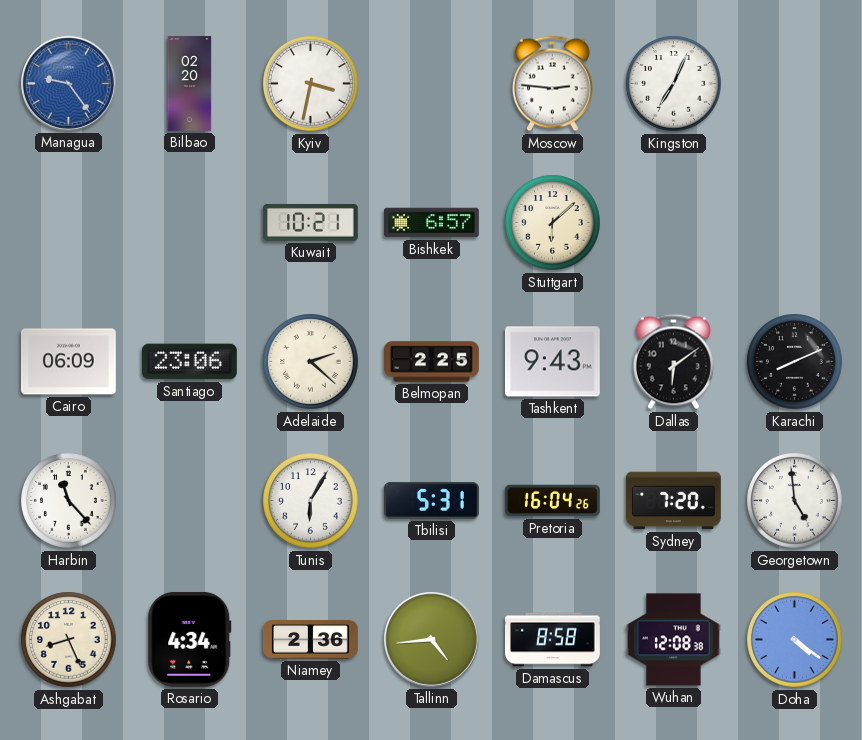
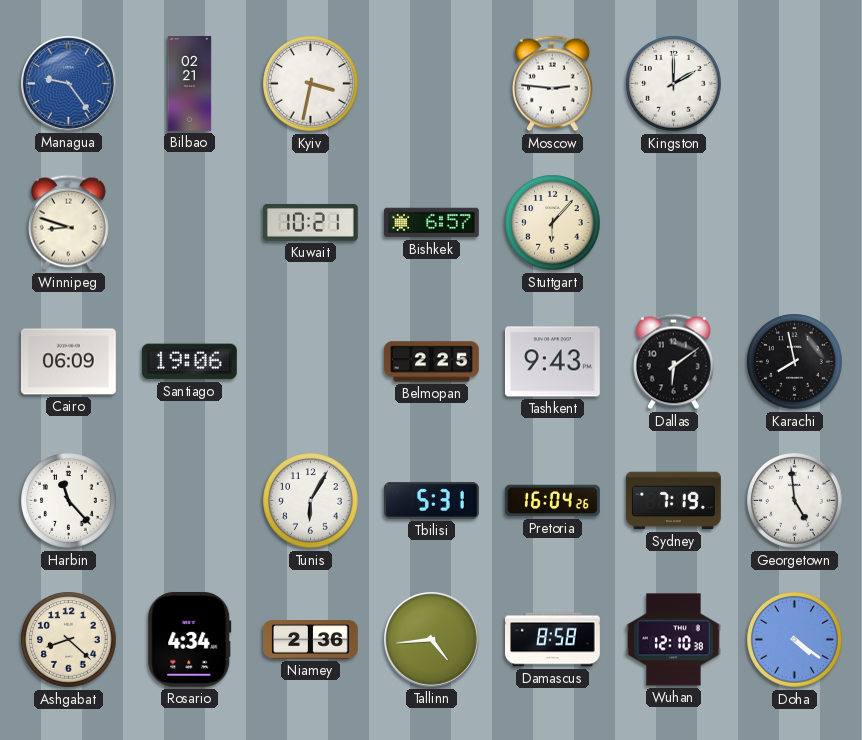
Bilbao: 02:20 -> 02:21
Kingston: 7:04 -> 2:00
Winnipeg: none -> 8:48
Stuttgart: 6:08 -> 6:07
Santiago: 23:06 -> 19:06
Adelaide: 2:22 -> none
Karachi: 8:11 -> 7:58
Sydney: 7:20 -> 7:19
Ashgabat: 8:26 -> 8:22
Wuhan: 12:08 -> 12:10
